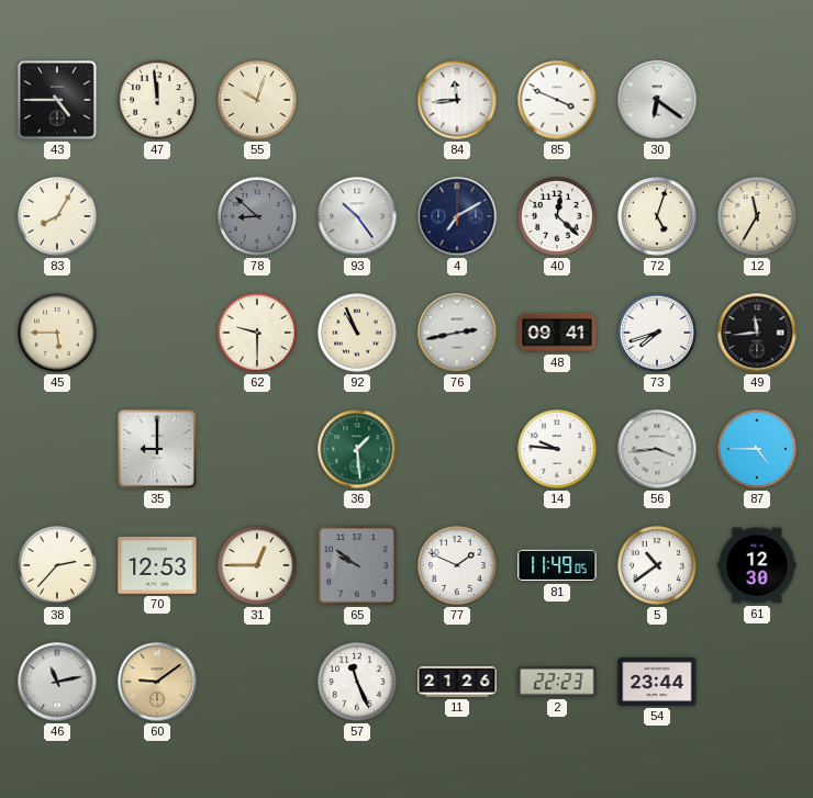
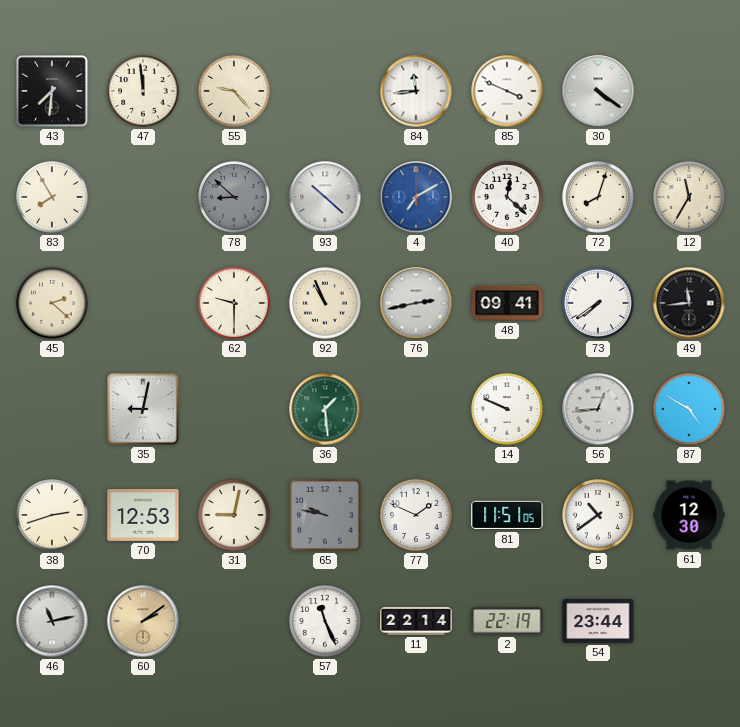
43: 4:45 -> 7:31
55: 10:03 -> 9:23
30: 6:21 -> 4:21
83: 8:05 -> 7:55
93: 10:24 -> 10:22
4 dial: navy -> blue
72: 5:03 -> 8:03
45: 5:45 -> 2:22
73: 7:42 -> 7:39
35: 9:00 -> 9:02
14: 9:46 -> 9:49
56: 3:44 -> 12:44
87: 4:45 -> 4:50
38: 2:37 -> 2:42
31: 12:45 -> 9:02
65: 9:51 -> 9:47
81: 11:49 -> 11:51
60: 9:09 -> 2:09
11: 21:26 -> 22:14
2: 22:23 -> 22:19
